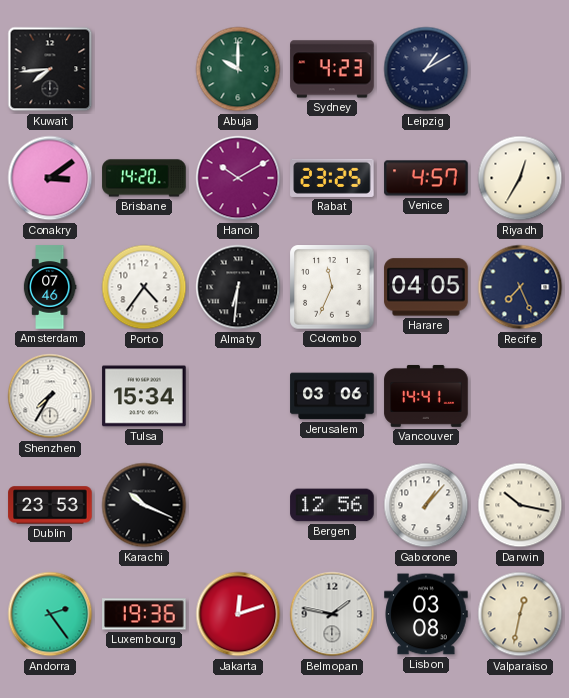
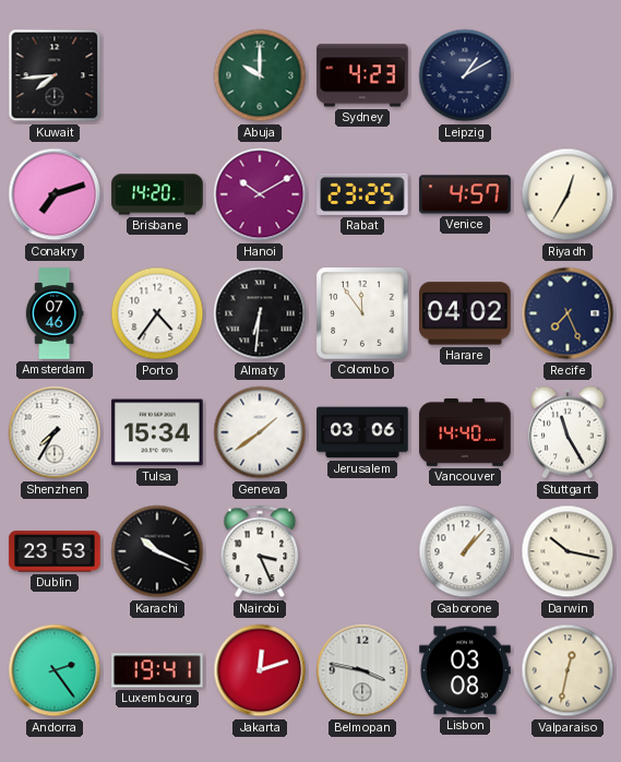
Conakry: 3:09 -> 7:12
Colombo: 11:34 -> 11:54
Harare: 04:05 -> 04:02
Geneva: none -> 1:39
Vancouver: 14:41 -> 14:40
Stuttgart: none -> 11:25
Nairobi: none -> 3:26
Bergen: 12:56 -> none
Luxembourg: 19:36 -> 19:41
Belmopan: 1:47 -> 3:47
